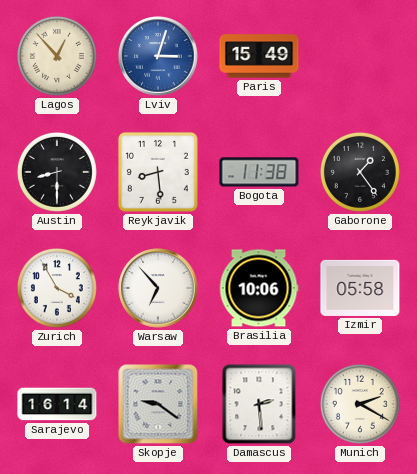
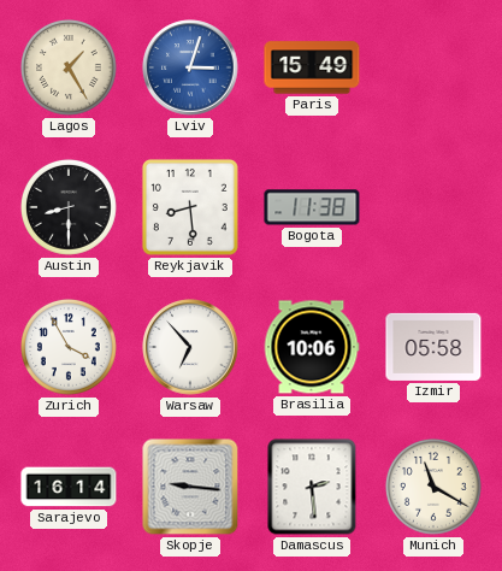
Lagos: 12:53 -> 1:25
Gaborone: 1:24 -> none
Skopje: 9:21 -> 9:16
Munich: 2:20 -> 11:20
